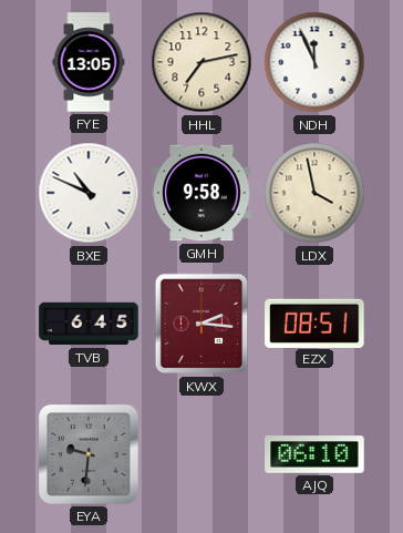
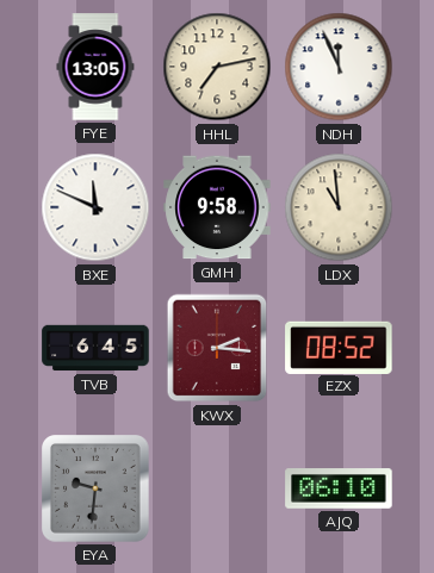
BXE: 10:49 -> 11:49
LDX: 3:58 -> 10:59
EZX: 08:51 -> 08:52
